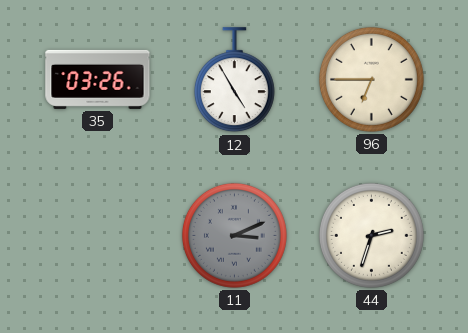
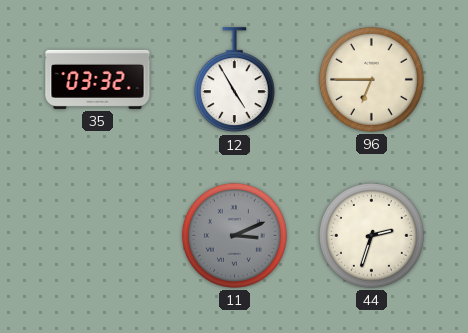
35: 03:26 -> 03:32
